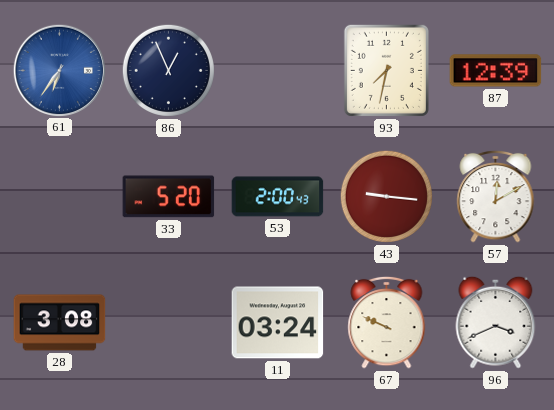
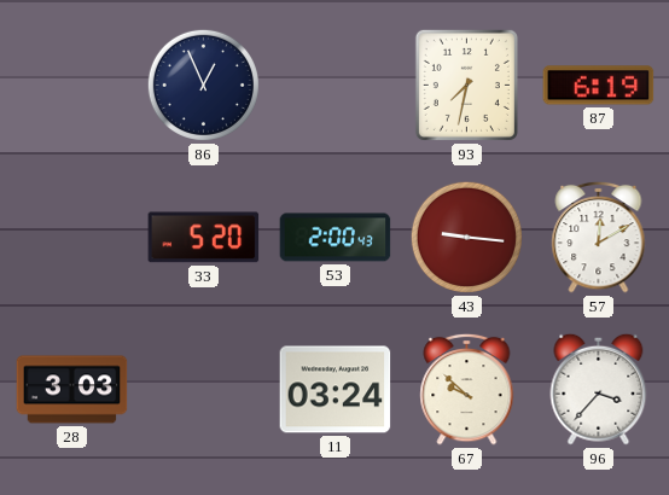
61: 6:36 -> none
87: 12:39 -> 6:19
28: 3:08 -> 3:03
67: 9:49 -> 9:52
96: 3:41 -> 3:37
